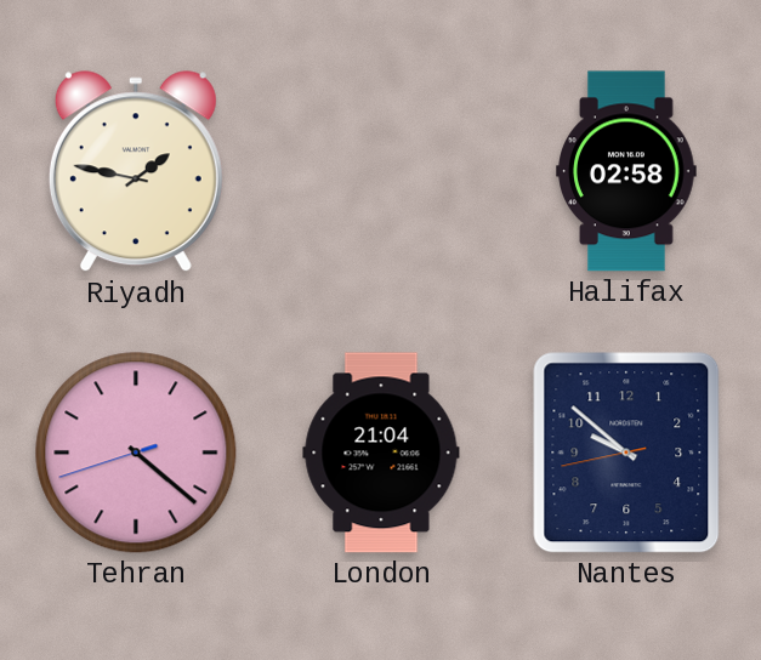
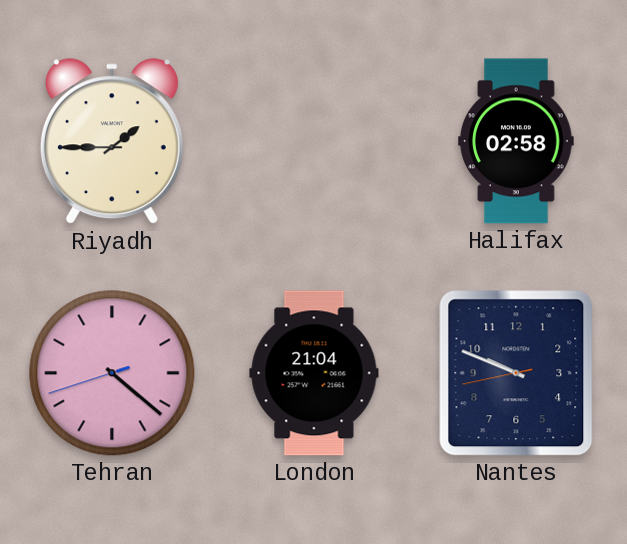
Riyadh: 1:47 -> 1:45
Nantes: 9:51 -> 9:48
